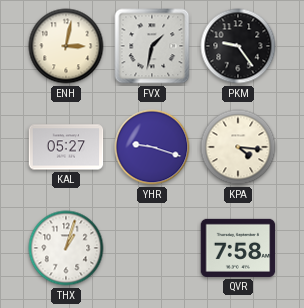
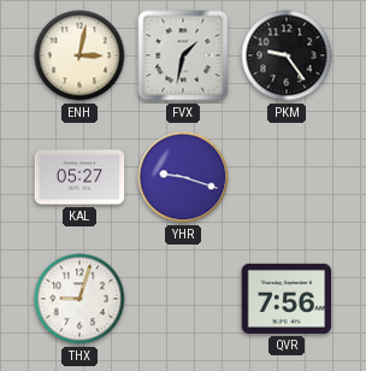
KPA: 4:16 -> none
THX: 1:03 -> 9:03
QVR: 7:58 -> 7:56
